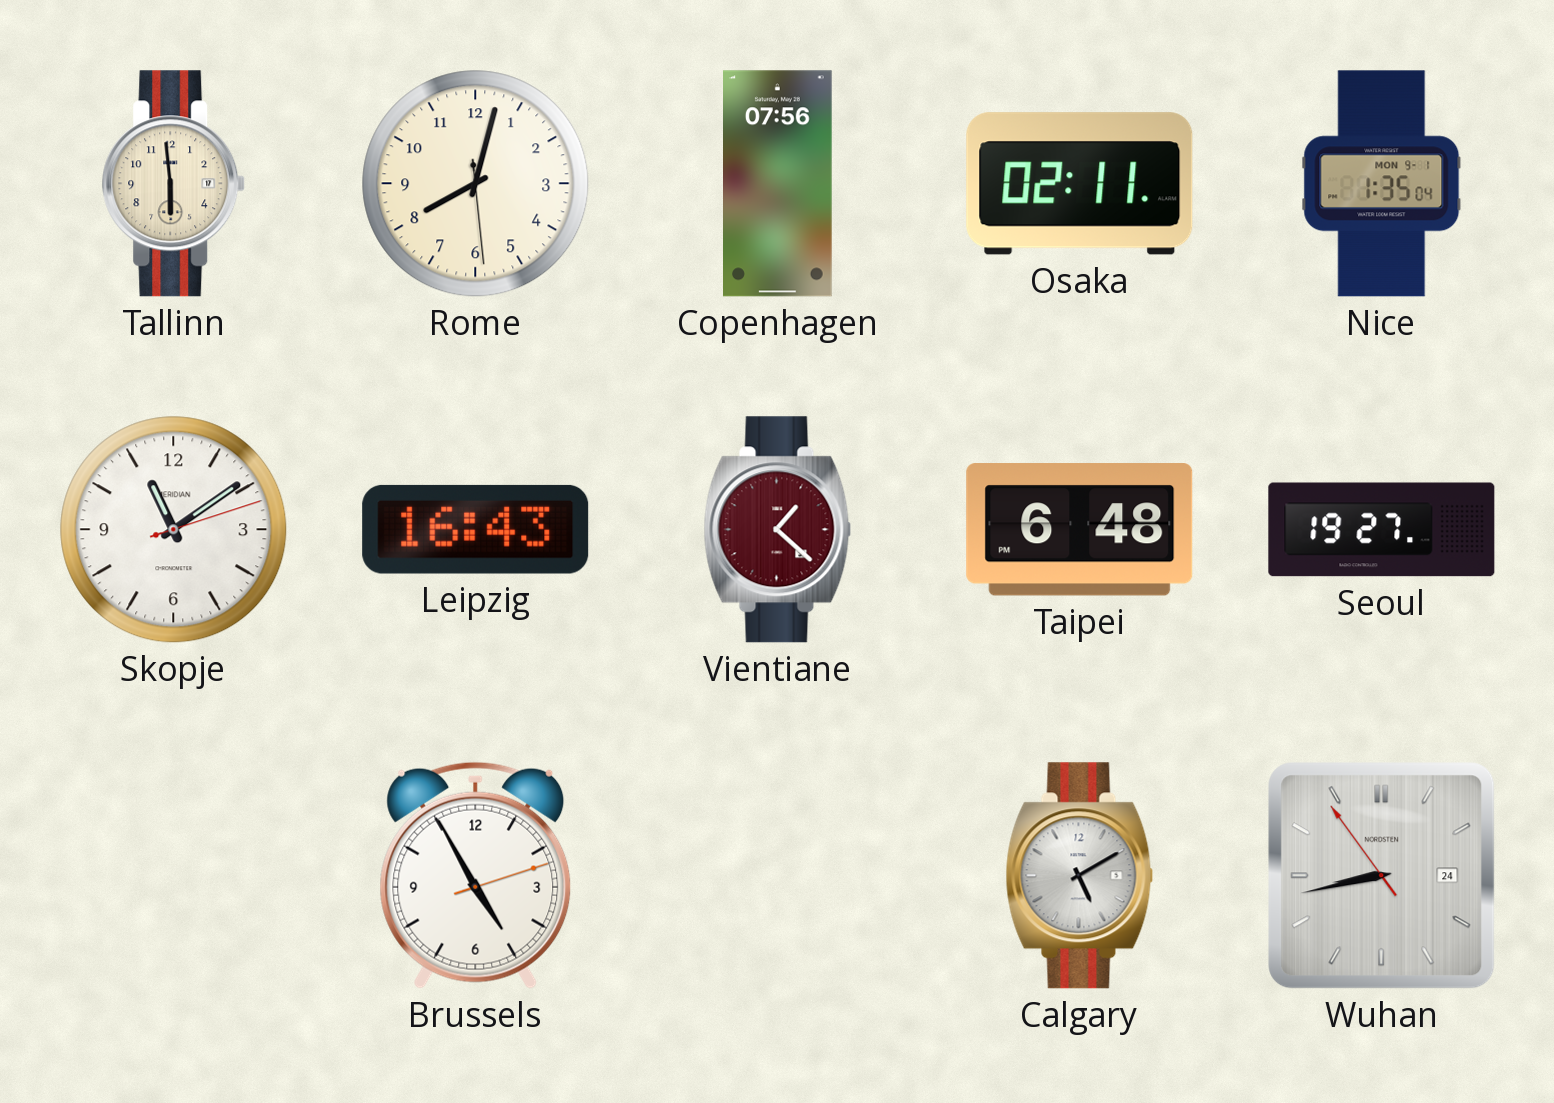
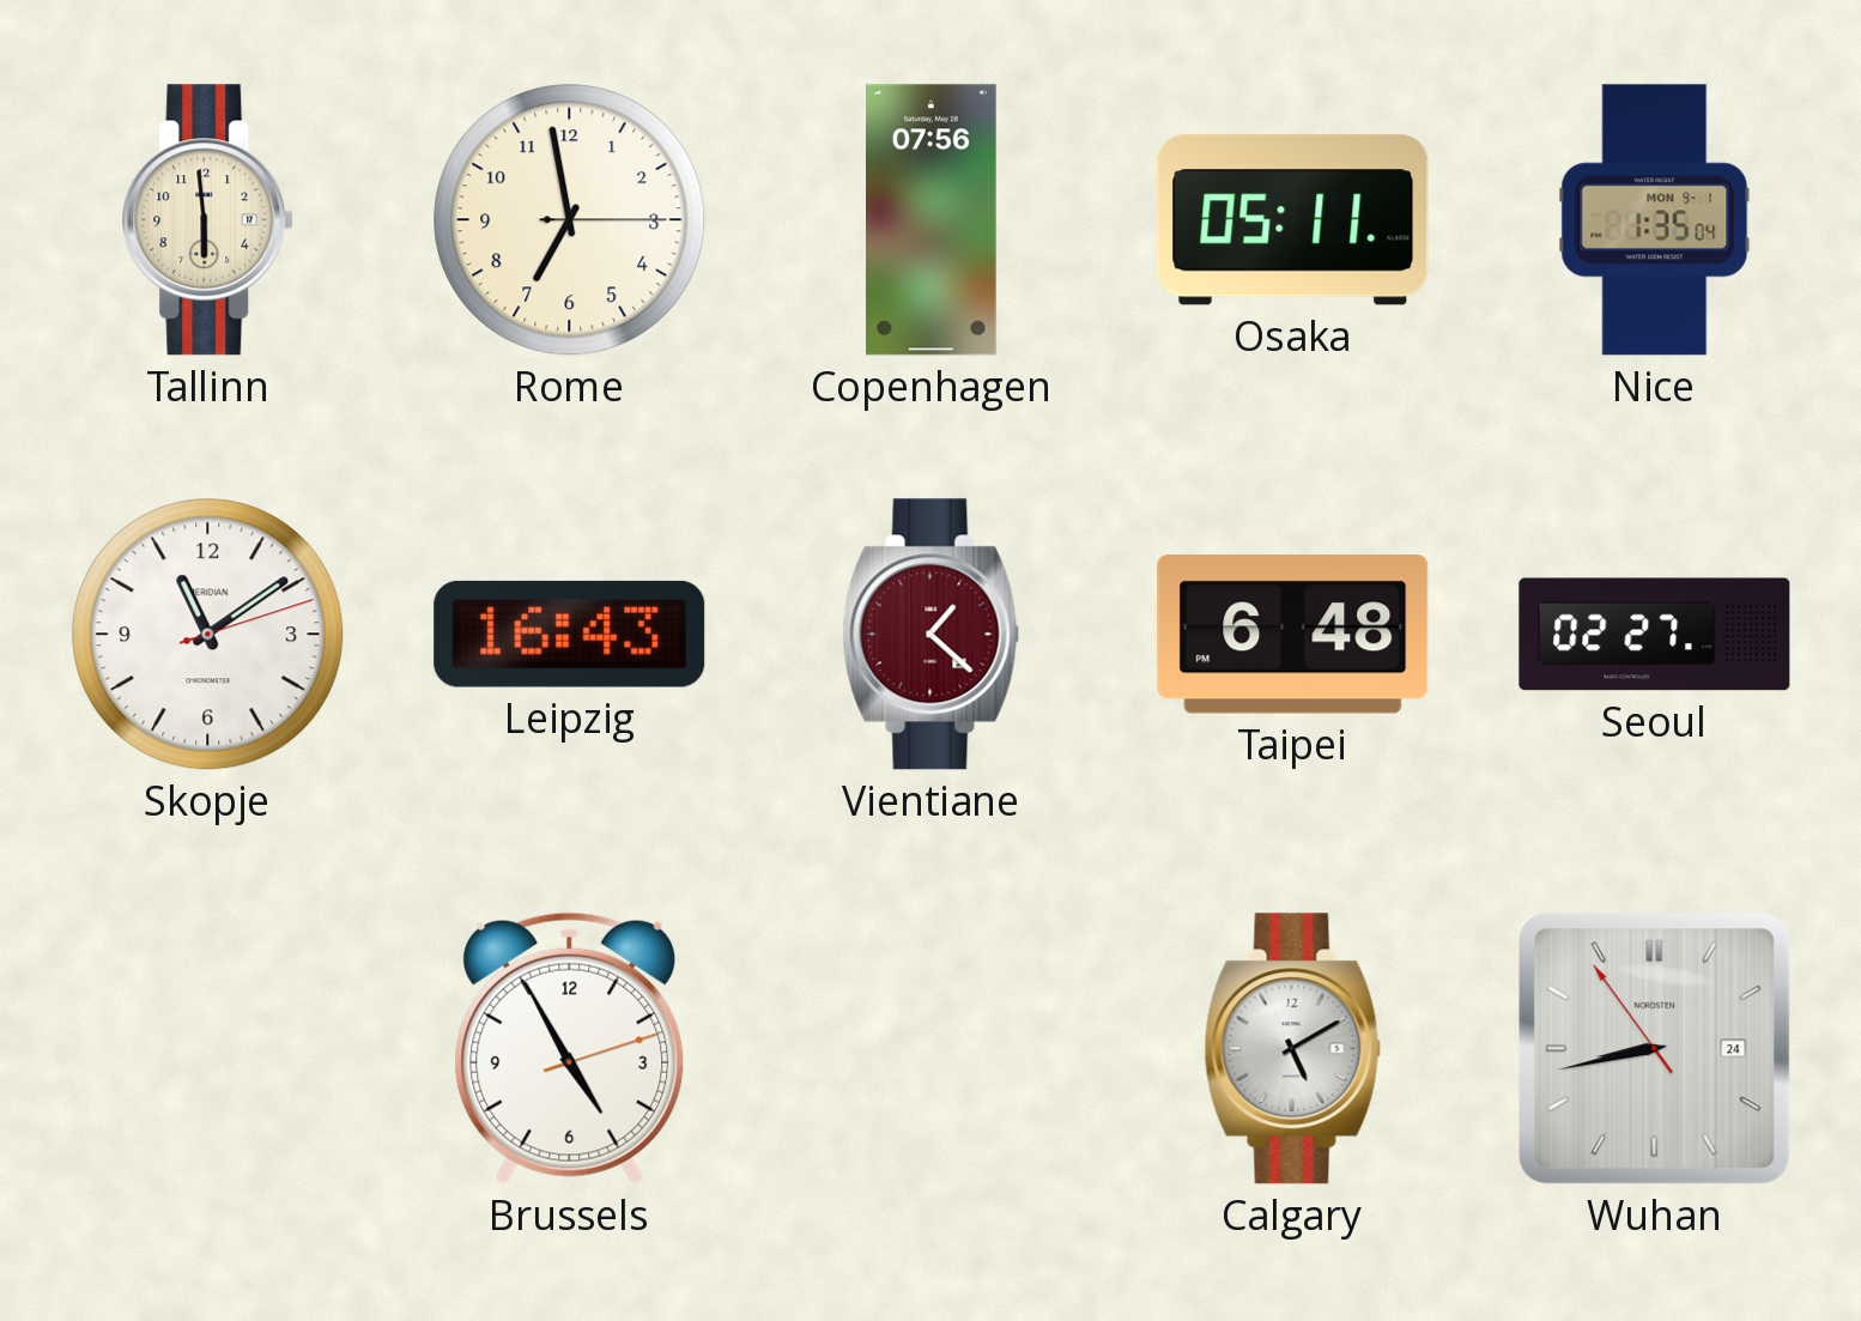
Rome: 8:02 -> 6:58
Osaka: 02:11 -> 05:11
Seoul: 19:27 -> 02:27
